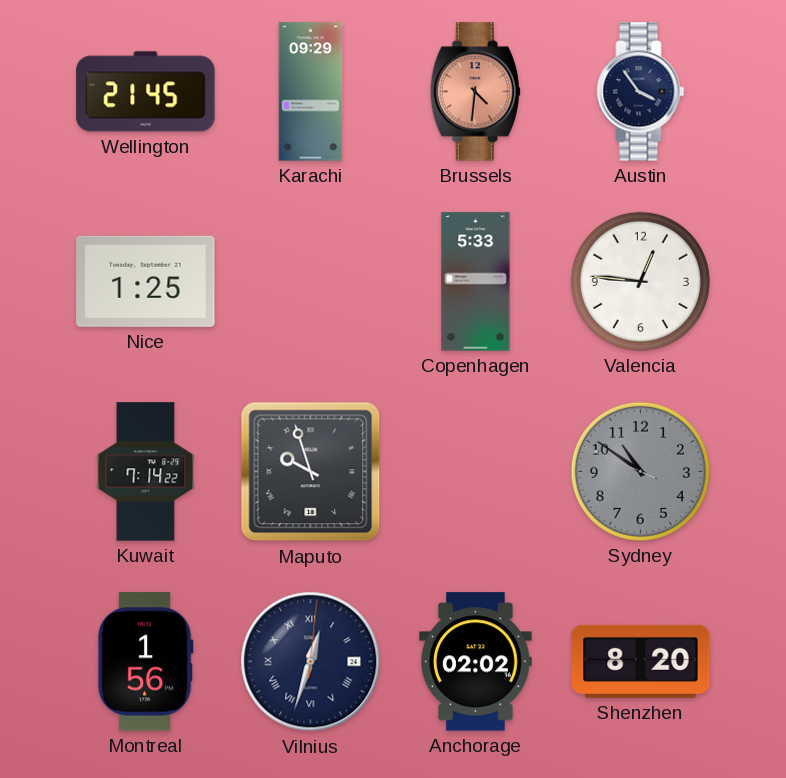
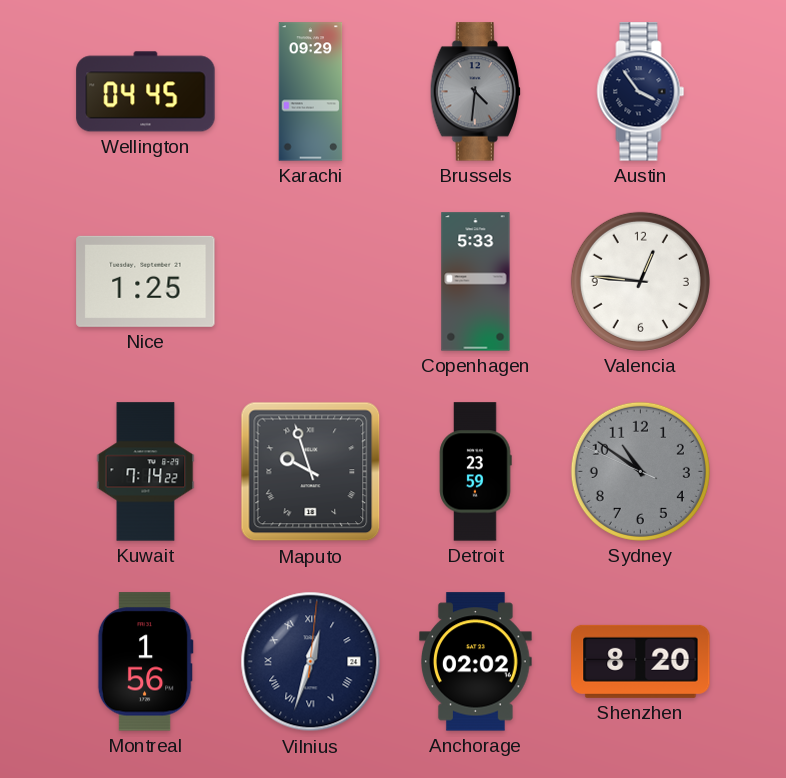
Wellington: 21:45 -> 04:45
Brussels dial: salmon -> grey
Detroit: none -> 23:59
